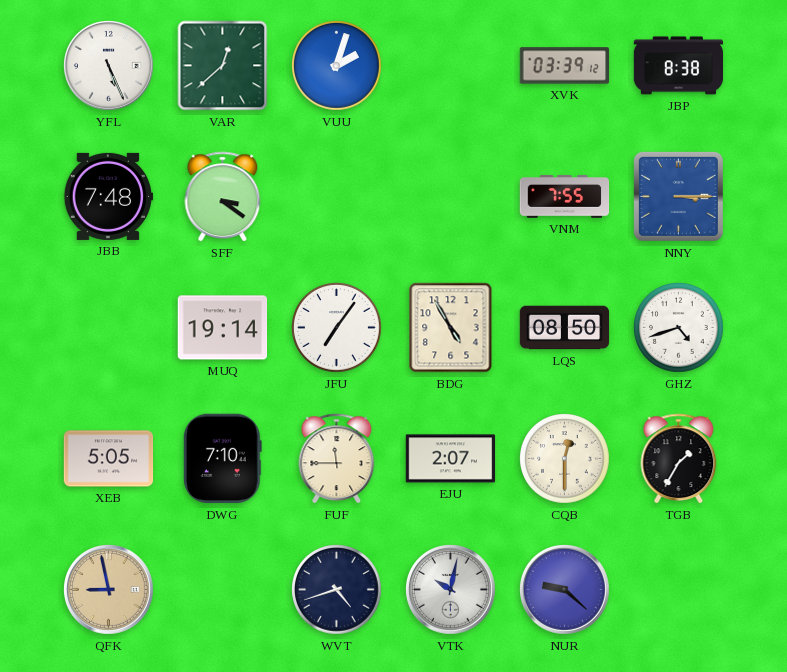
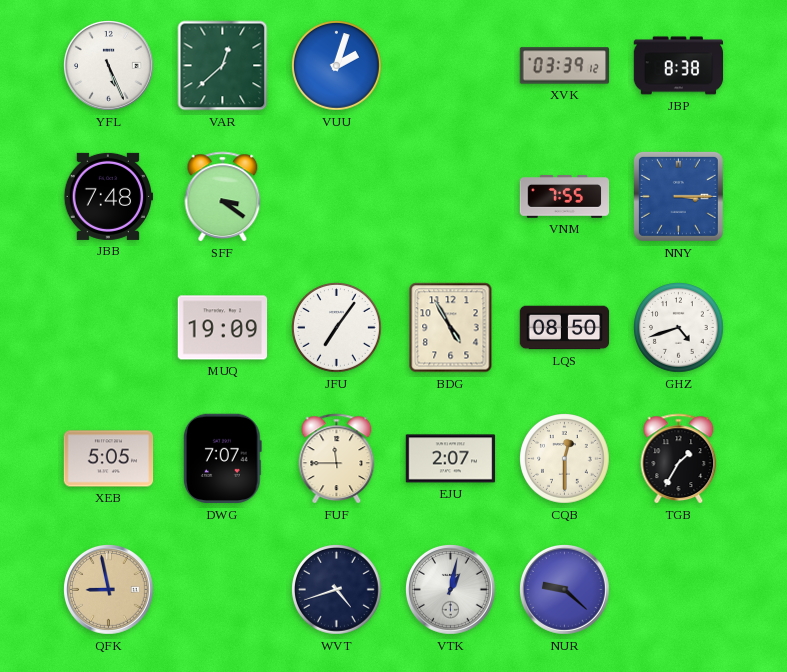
MUQ: 19:14 -> 19:09
DWG: 7:10 -> 7:07
VTK: 10:02 -> 1:02
